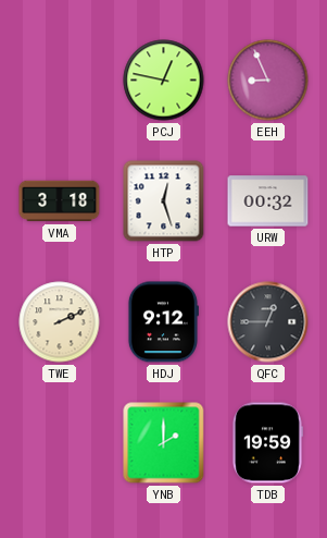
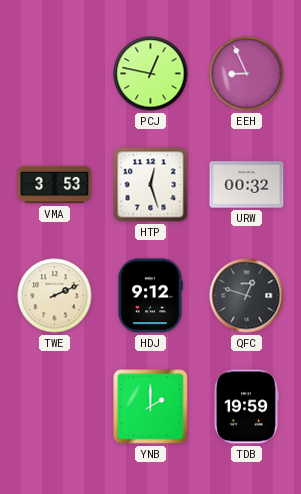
VMA: 3:18 -> 3:53
QFC: 12:45 -> 12:48
